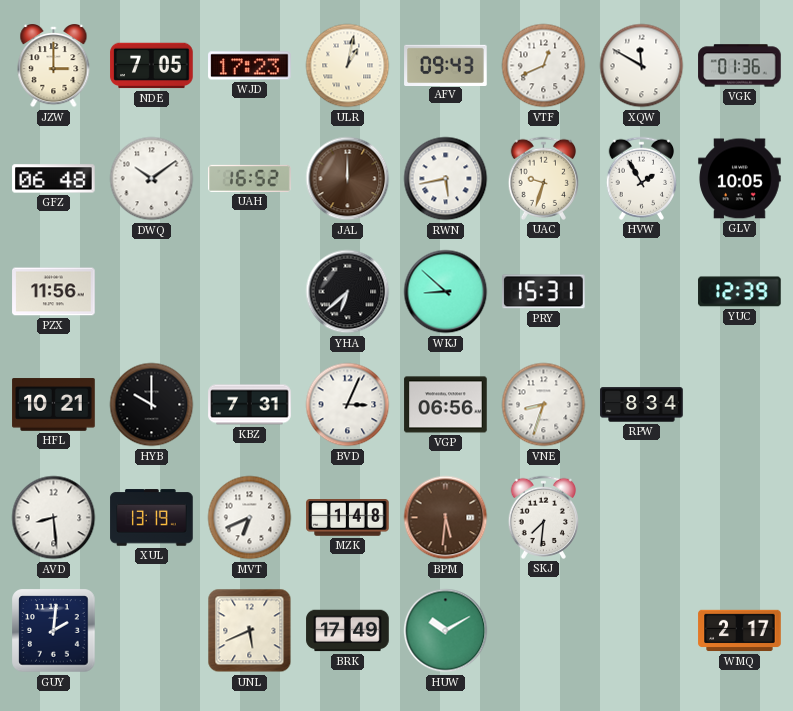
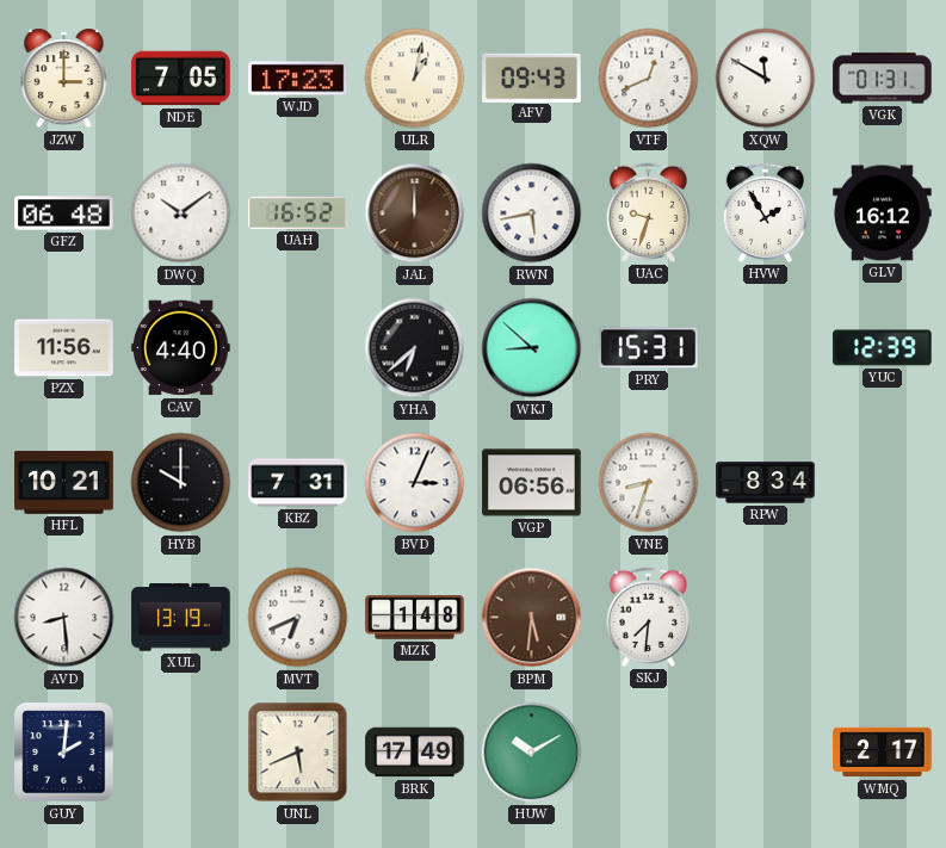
VGK: 01:36 -> 01:31
GLV: 10:05 -> 16:12
CAV: none -> 4:40
